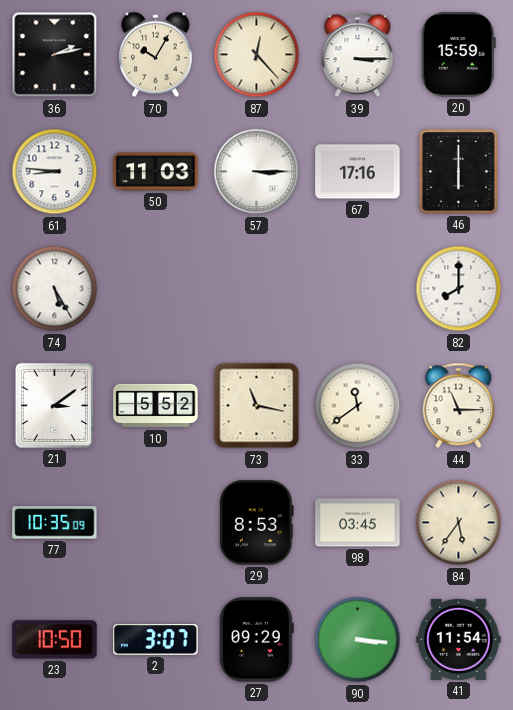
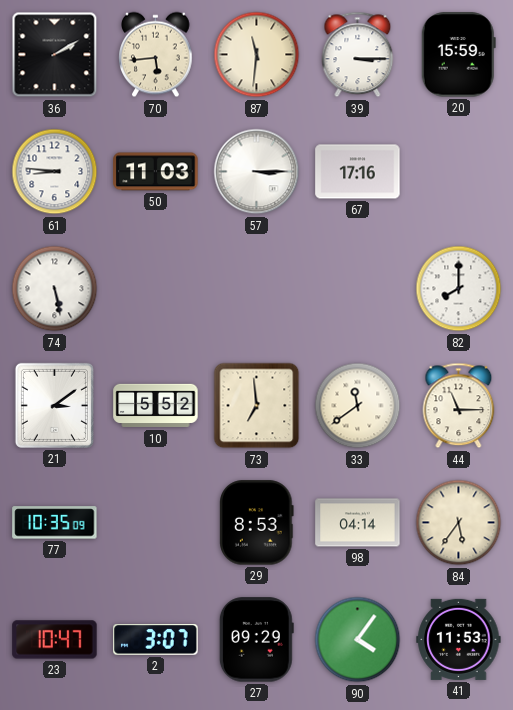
36: 2:13 -> 2:10
70: 10:05 -> 5:44
87: 12:23 -> 11:31
46: 6:00 -> none
74: 5:25 -> 5:28
73: 11:17 -> 6:59
98: 03:45 -> 04:14
23: 10:50 -> 10:47
90: 3:16 -> 4:06
41: 11:54 -> 11:53
